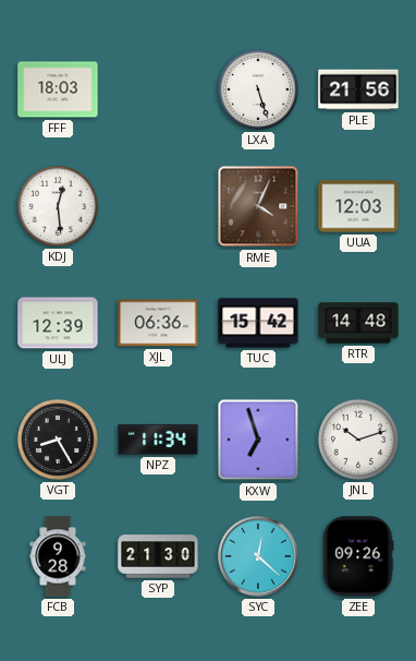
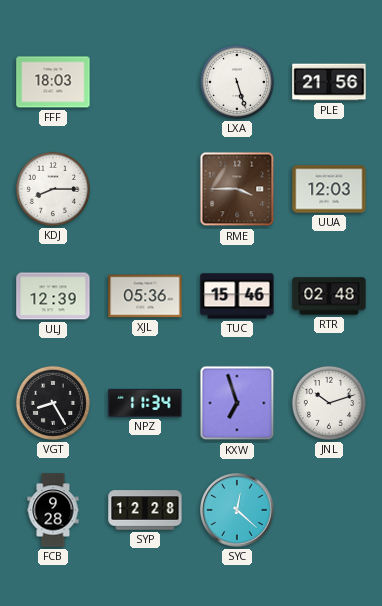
KDJ: 12:29 -> 8:15
RME: 4:04 -> 3:45
XJL: 06:36 -> 05:36
TUC: 15:42 -> 15:46
RTR: 14:48 -> 02:48
SYP: 21:30 -> 12:28
ZEE: 09:26 -> none
